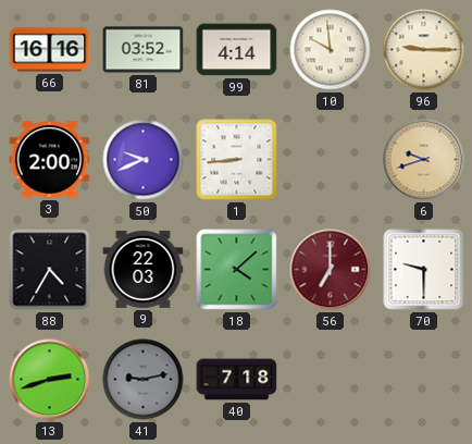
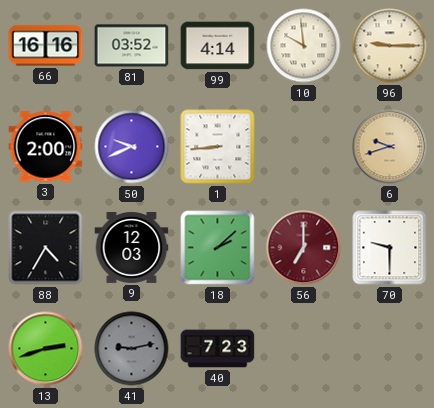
9: 22:03 -> 12:03
18: 4:08 -> 2:08
40: 7:18 -> 7:23
